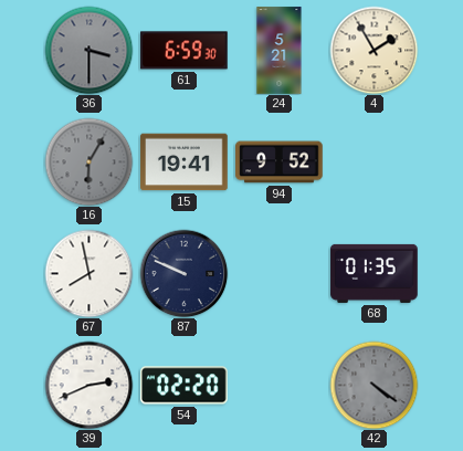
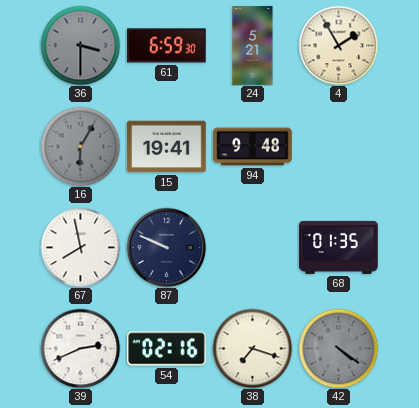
94: 9:52 -> 9:48
54: 02:20 -> 02:16
38: none -> 7:18
